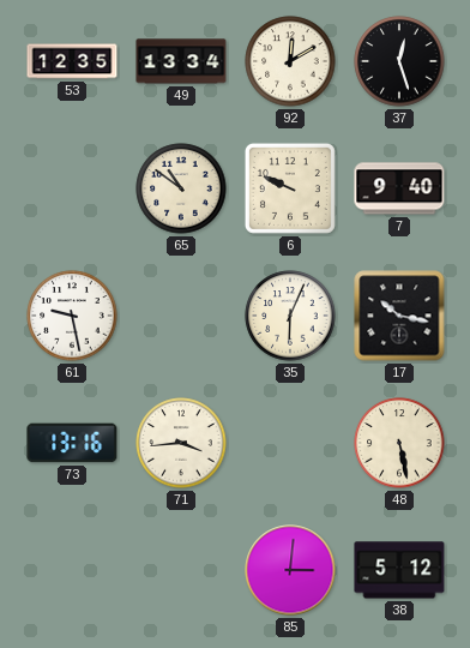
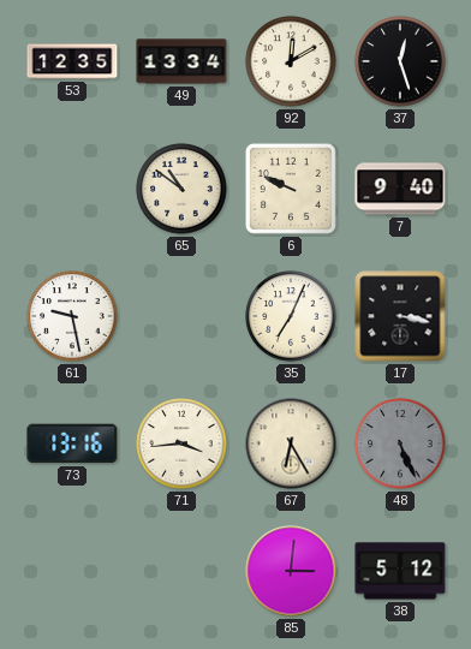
35: 6:04 -> 7:04
17: 10:17 -> 3:17
67: none -> 6:25
48: 5:28 -> 5:26
48 dial: cream -> grey
